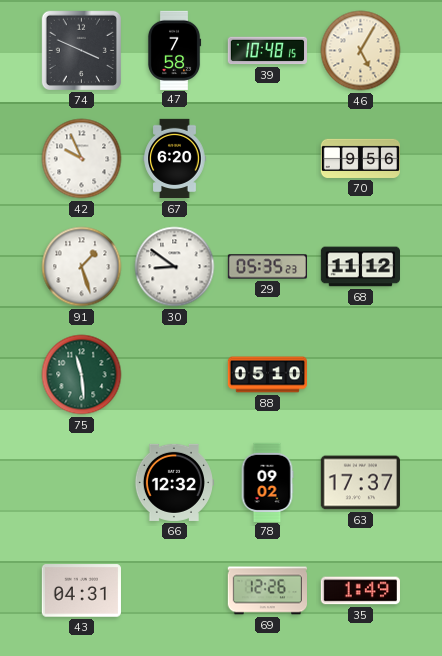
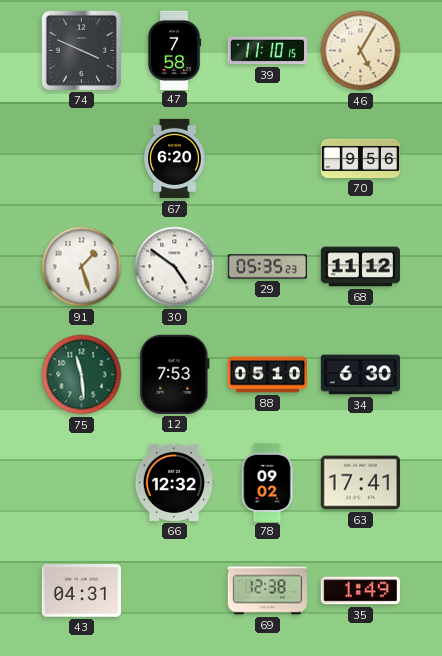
39: 10:48 -> 11:10
42: 9:56 -> none
30: 8:51 -> 4:51
12: none -> 7:53
34: none -> 6:30
63: 17:37 -> 17:41
69: 12:26 -> 12:38
